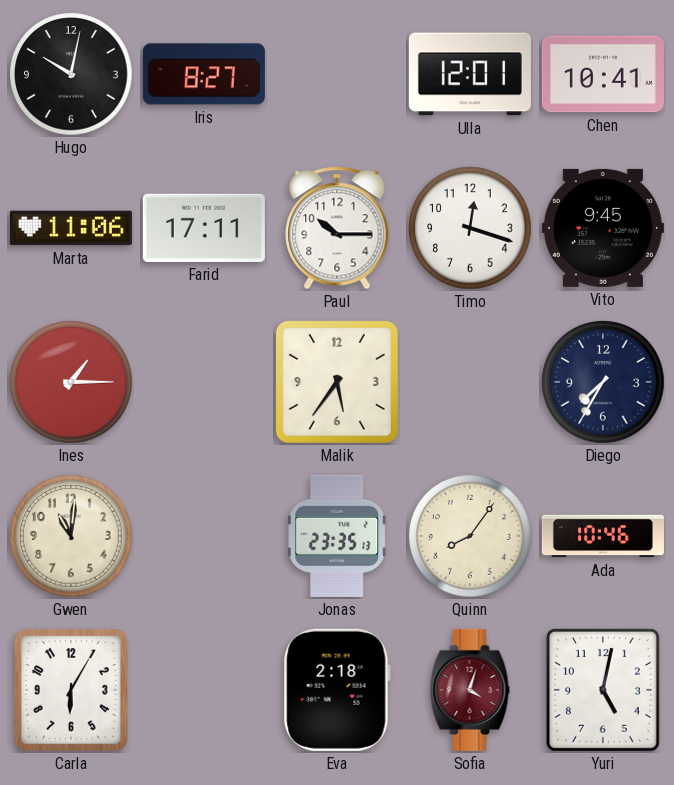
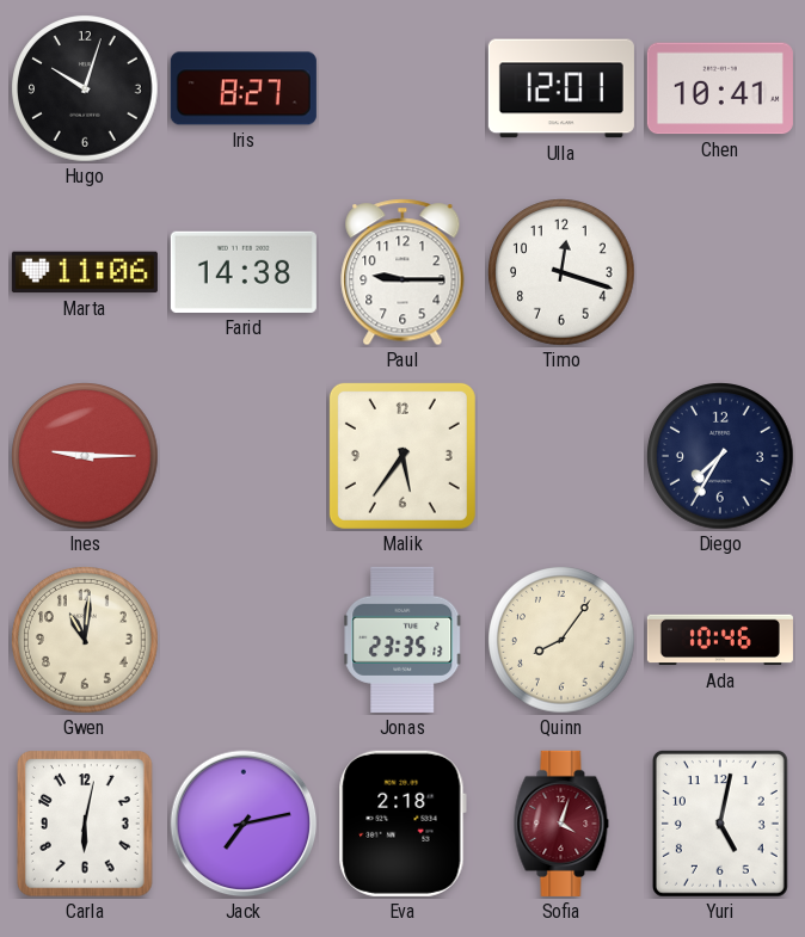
Hugo: 10:02 -> 10:03
Farid: 17:11 -> 14:38
Paul: 10:15 -> 9:15
Vito: 9:45 -> none
Ines: 1:15 -> 9:15
Carla: 6:05 -> 6:02
Jack: none -> 7:13
